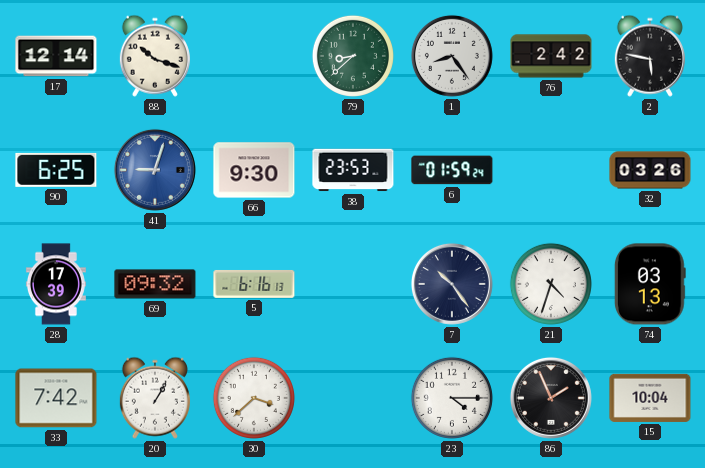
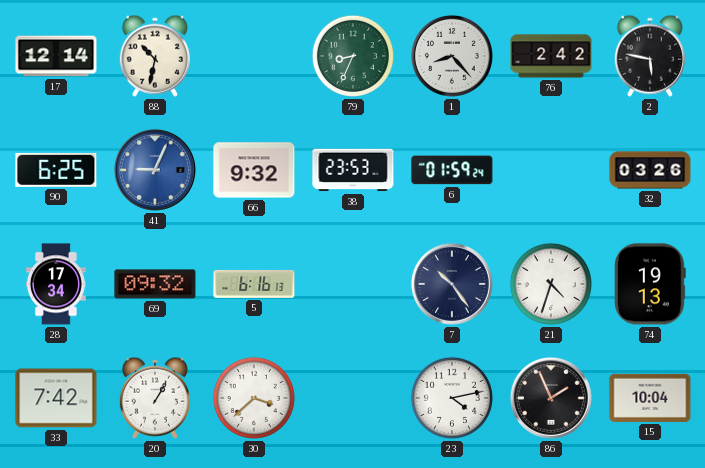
88: 10:18 -> 10:32
79: 8:38 -> 8:34
1: 8:24 -> 8:23
41: 9:03 -> 9:04
66: 9:30 -> 9:32
28: 17:39 -> 17:34
74: 03:13 -> 19:13
23: 4:15 -> 4:13
